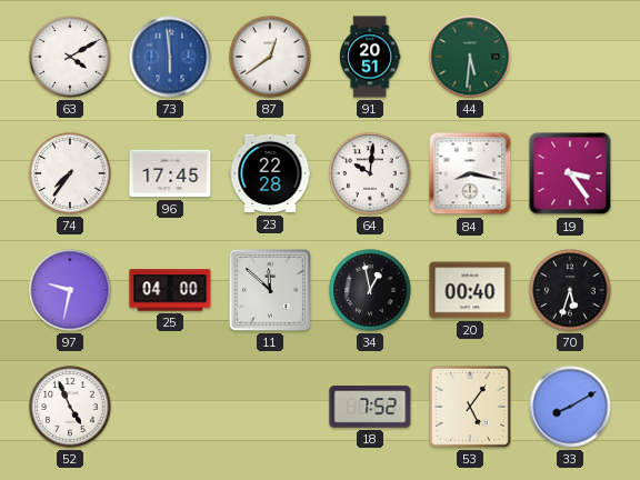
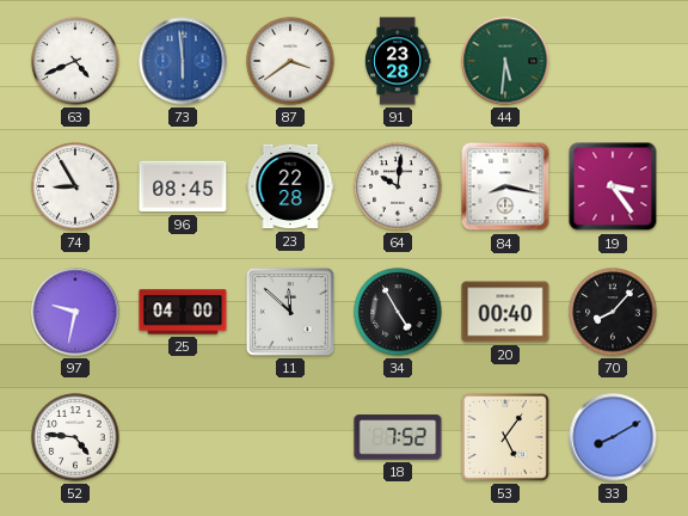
63: 4:10 -> 4:41
87: 12:39 -> 3:39
91: 20:51 -> 23:28
74: 7:36 -> 8:55
96: 17:45 -> 08:45
34: 12:58 -> 4:55
70: 5:33 -> 8:07
52: 4:56 -> 4:46
